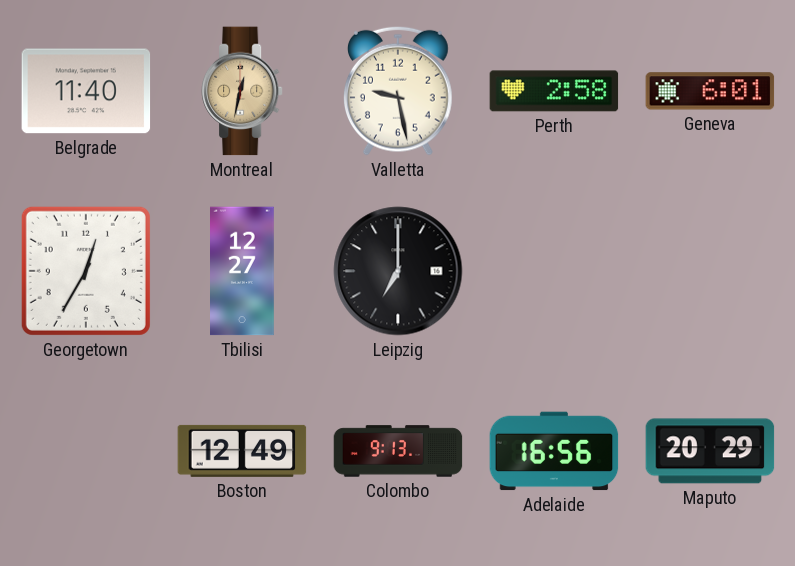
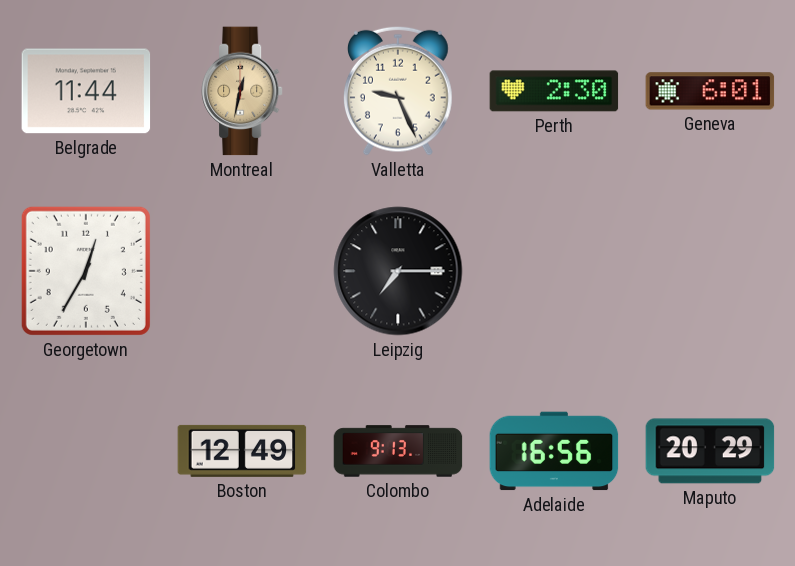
Belgrade: 11:40 -> 11:44
Valletta: 9:28 -> 9:26
Perth: 2:58 -> 2:30
Tbilisi: 12:27 -> none
Leipzig: 7:00 -> 7:15
